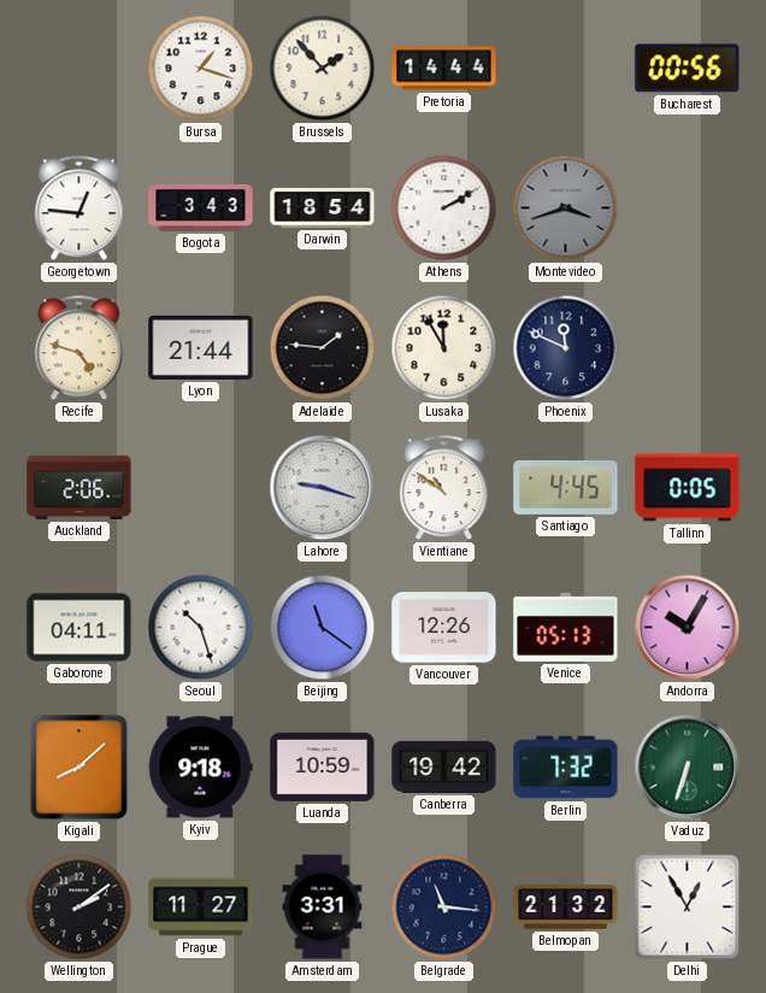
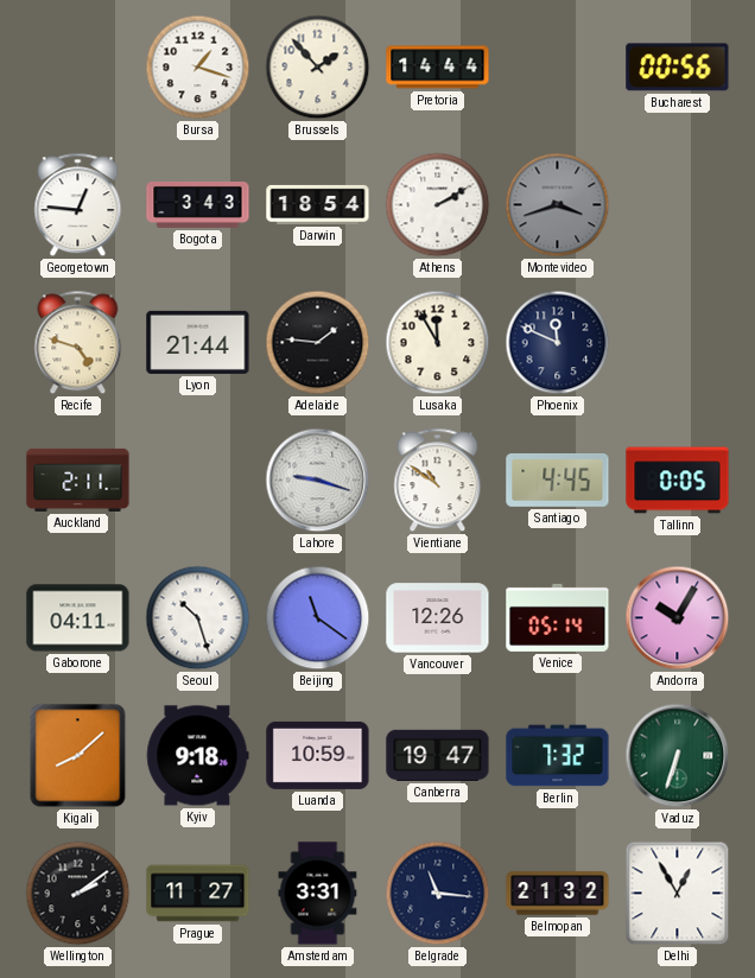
Auckland: 2:06 -> 2:11
Venice: 05:13 -> 05:14
Canberra: 19:42 -> 19:47
